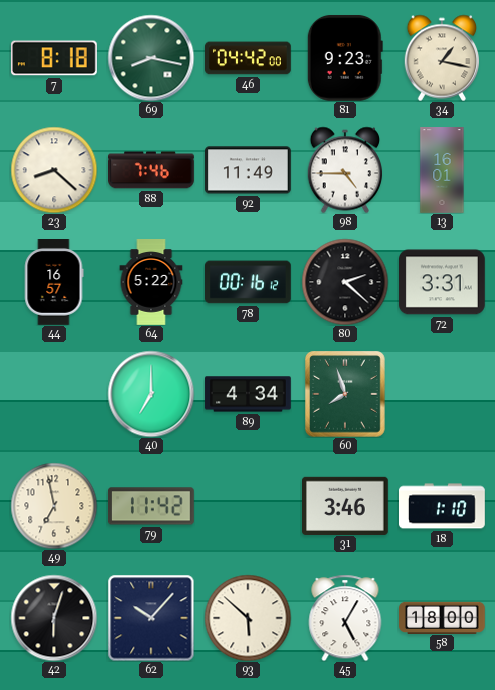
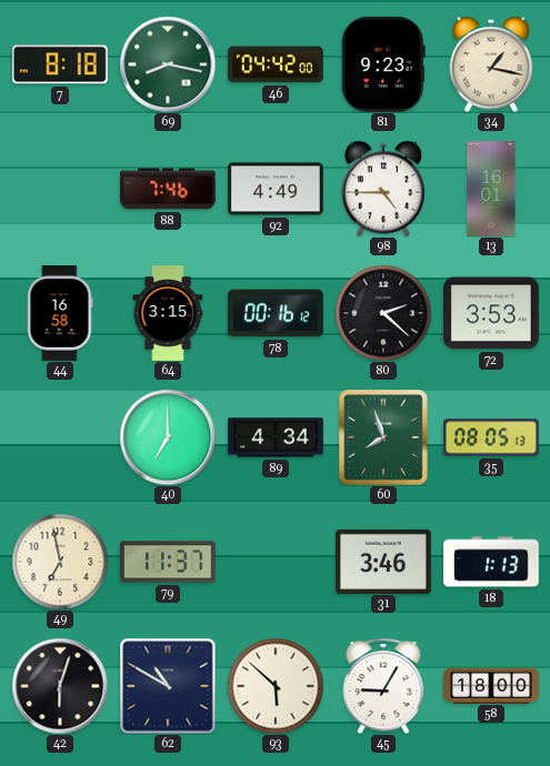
23: 8:22 -> none
92: 11:49 -> 4:49
44: 16:57 -> 16:58
64: 5:22 -> 3:15
72: 3:31 -> 3:53
35: none -> 08:05
79: 11:42 -> 11:37
18: 1:10 -> 1:13
62: 10:07 -> 10:50
45: 5:05 -> 9:05
